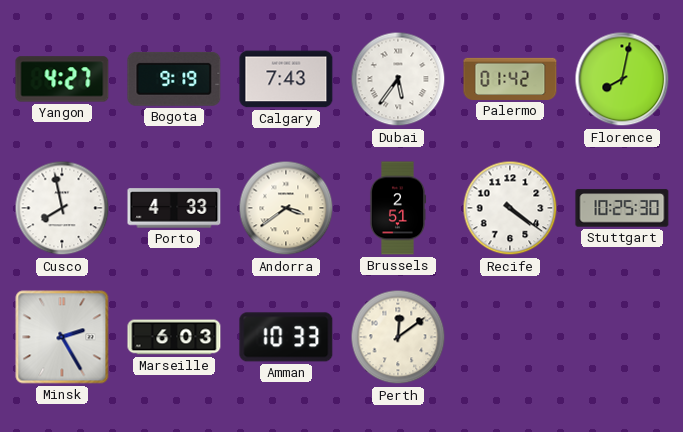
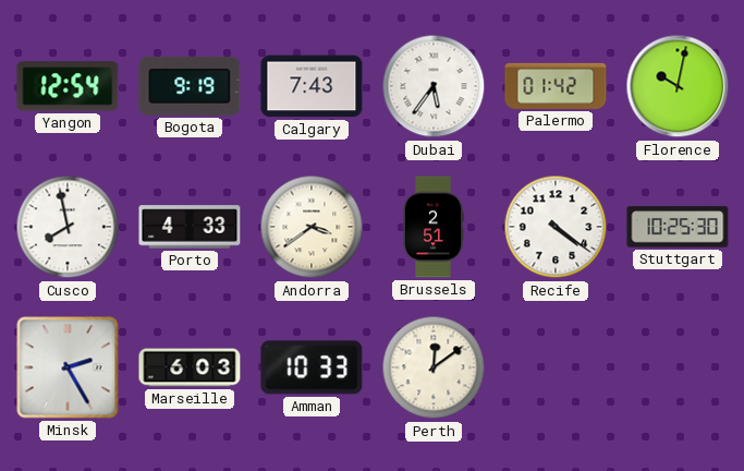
Yangon: 4:27 -> 12:54
Florence: 8:02 -> 10:02
